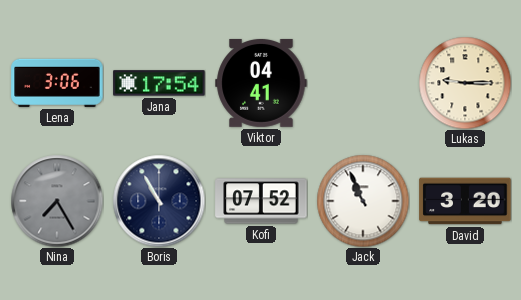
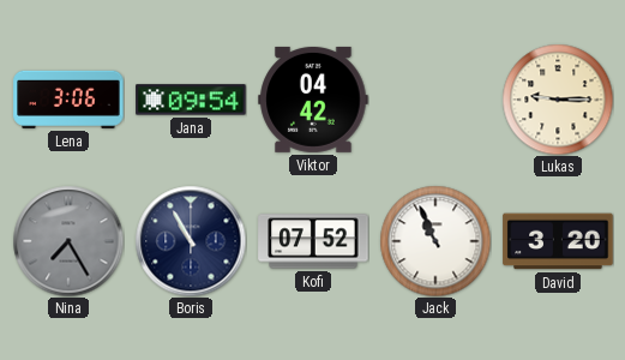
Jana: 17:54 -> 09:54
Viktor: 04:41 -> 04:42
